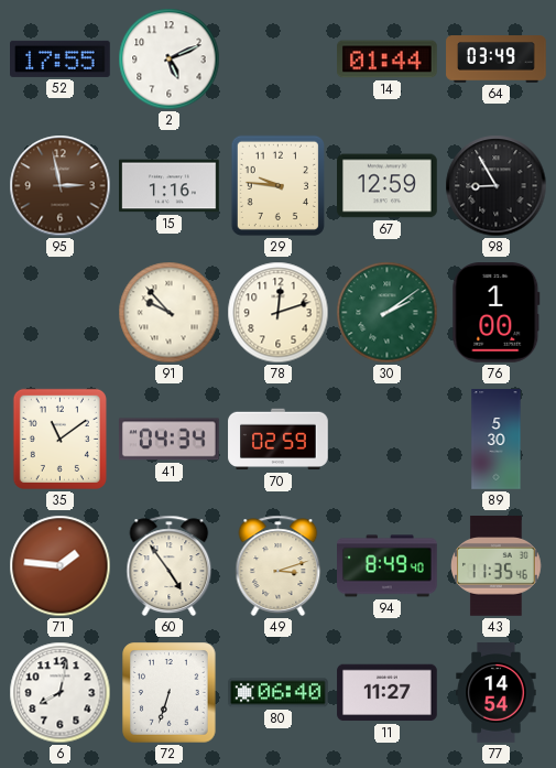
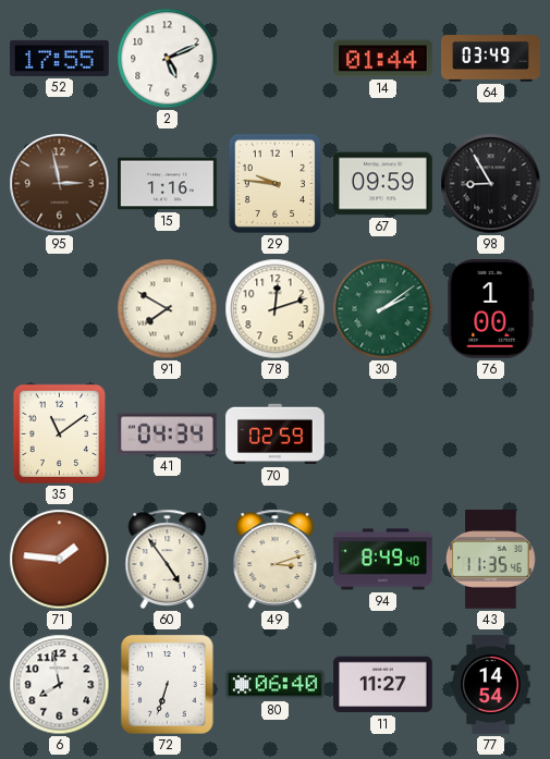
67: 12:59 -> 09:59
91: 9:53 -> 7:50
89: 5:30 -> none
6: 8:02 -> 7:58
